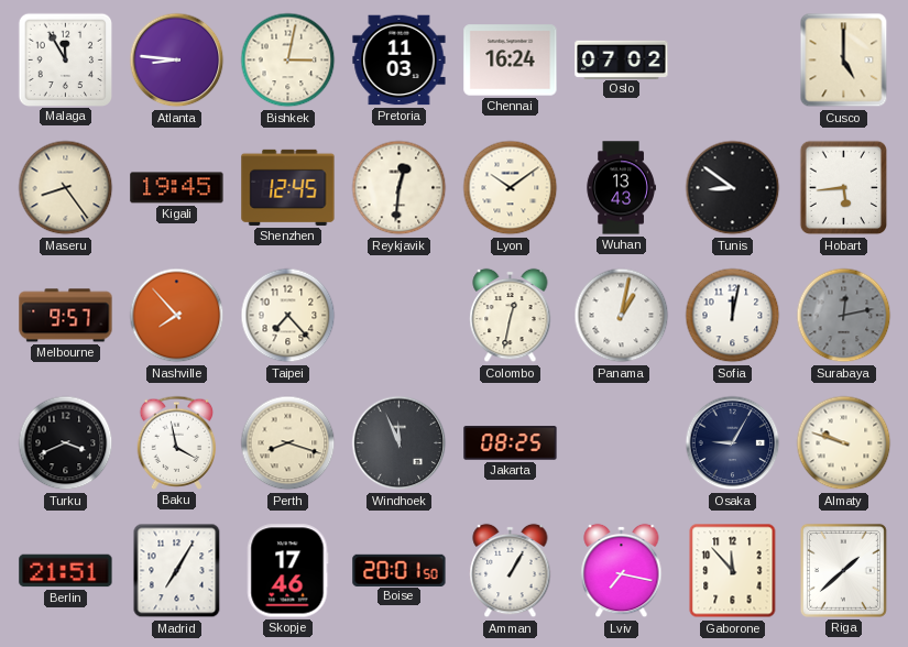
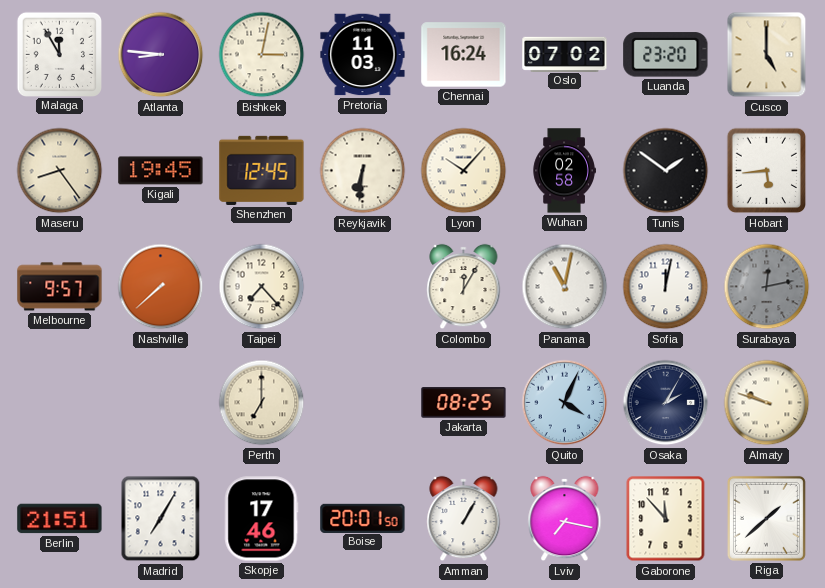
Luanda: none -> 23:20
Reykjavik: 12:31 -> 6:31
Lyon: 10:09 -> 10:07
Wuhan: 13:43 -> 02:58
Tunis: 8:51 -> 1:51
Nashville: 7:53 -> 7:38
Colombo: 12:32 -> 12:05
Panama: 1:02 -> 11:02
Turku: 3:41 -> none
Baku: 3:58 -> none
Perth: 8:18 -> 7:00
Windhoek: 11:56 -> none
Quito: none -> 4:04
Osaka: 9:05 -> 2:05
